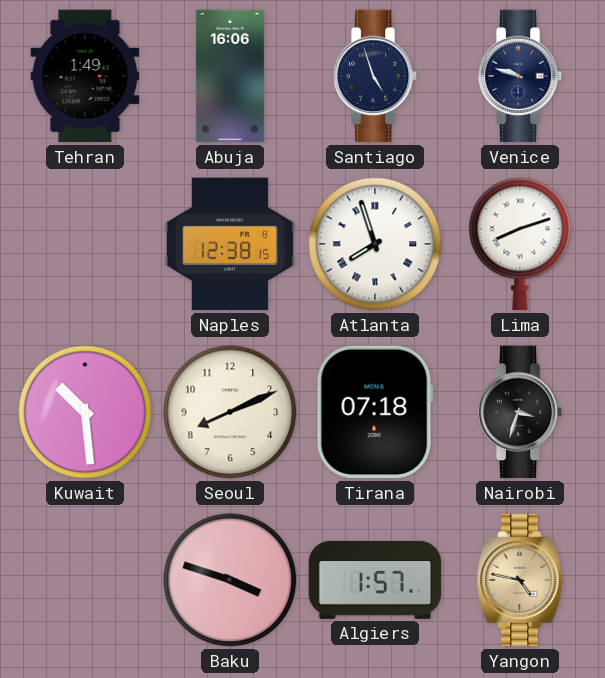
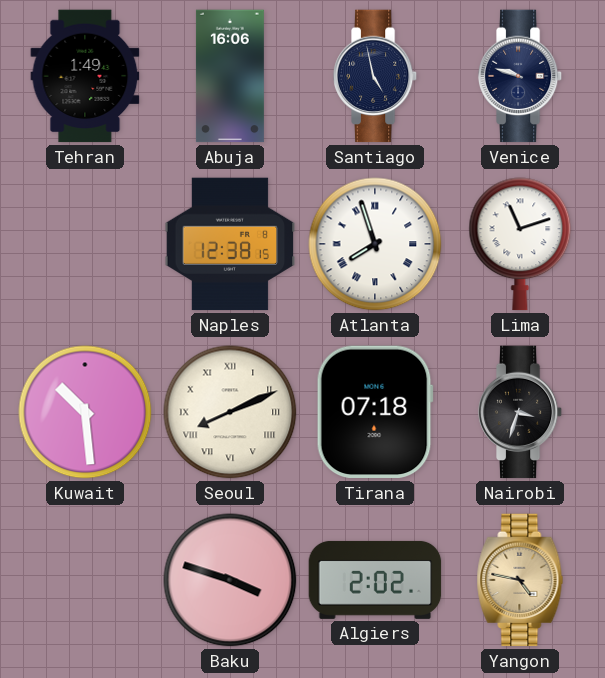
Santiago: 4:57 -> 4:58
Lima: 8:12 -> 11:12
Seoul numerals: Arabic -> Roman
Algiers: 1:57 -> 2:02
